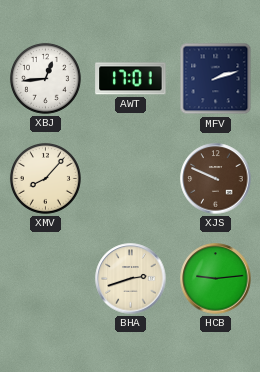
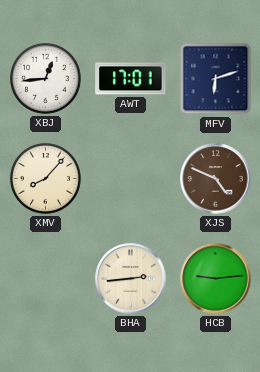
MFV: 2:12 -> 6:12
XJS: 9:49 -> 4:49
BHA: 2:42 -> 2:44
